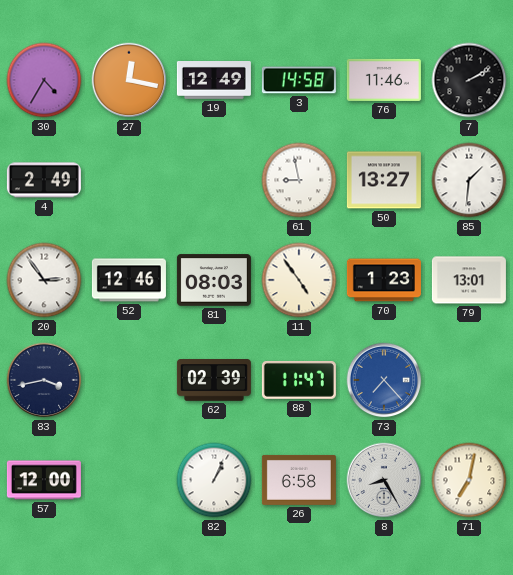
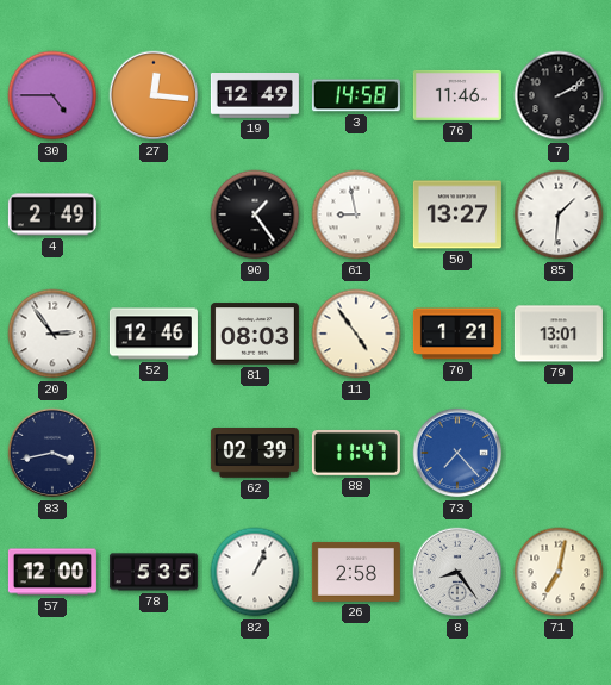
30: 4:35 -> 4:45
27: 12:17 -> 12:16
90: none -> 1:24
70: 1:23 -> 1:21
78: none -> 5:35
26: 6:58 -> 2:58
8: 8:25 -> 8:24
